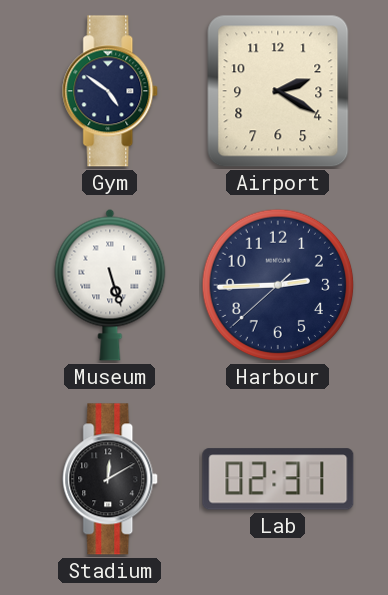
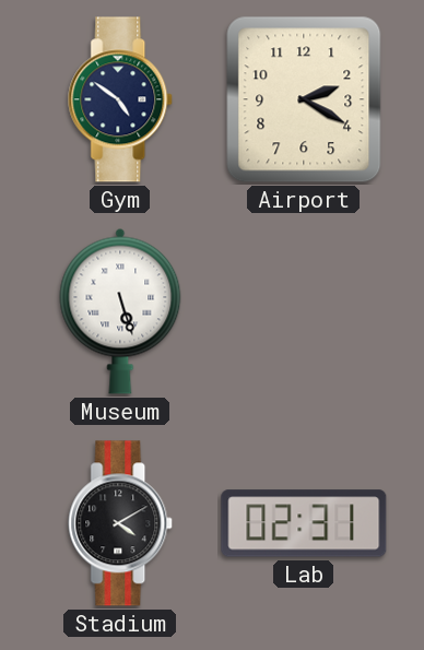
Harbour: 2:44 -> none
Stadium: 12:10 -> 4:10
